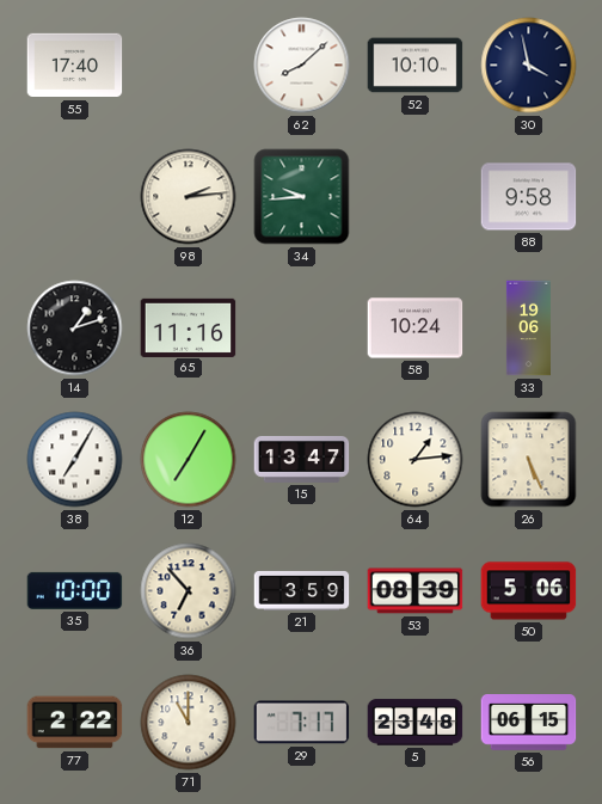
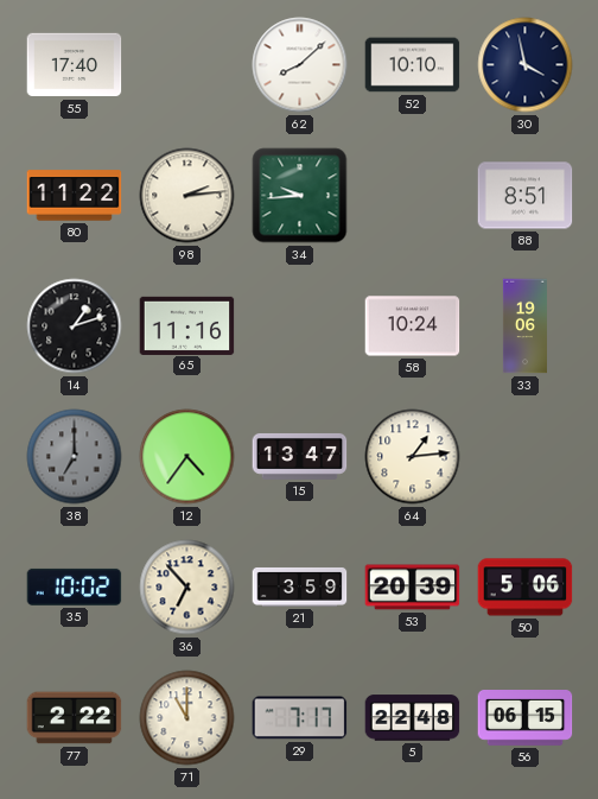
80: none -> 11:22
88: 9:58 -> 8:51
38: 7:05 -> 7:00
38 dial: white -> grey
12: 7:05 -> 4:36
26: 5:26 -> none
35: 10:00 -> 10:02
53: 08:39 -> 20:39
5: 23:48 -> 22:48
